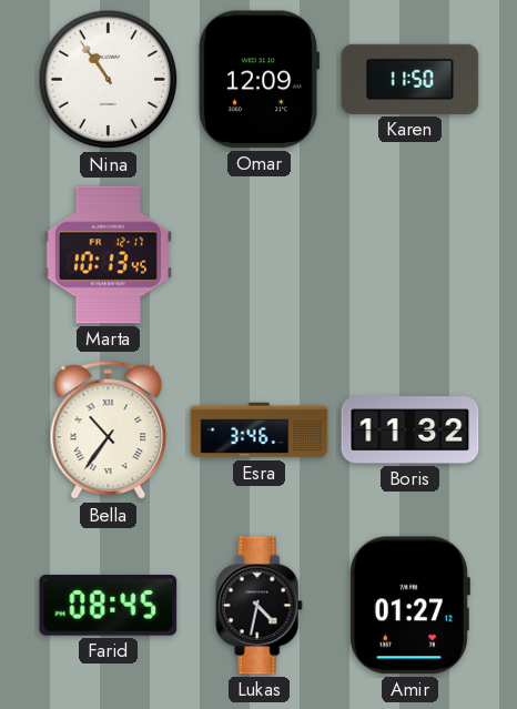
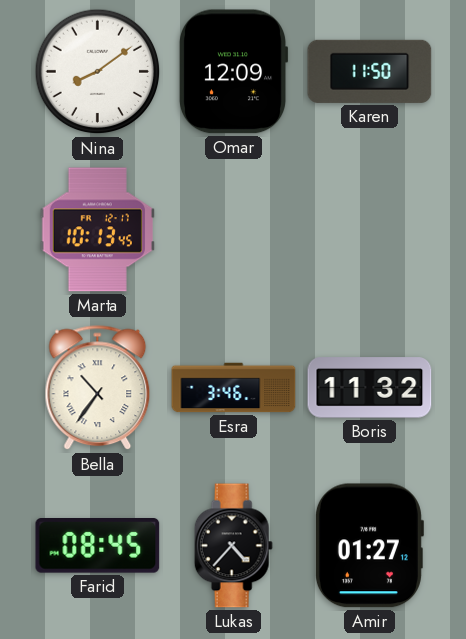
Nina: 10:54 -> 8:09
Lukas: 4:32 -> 4:37
